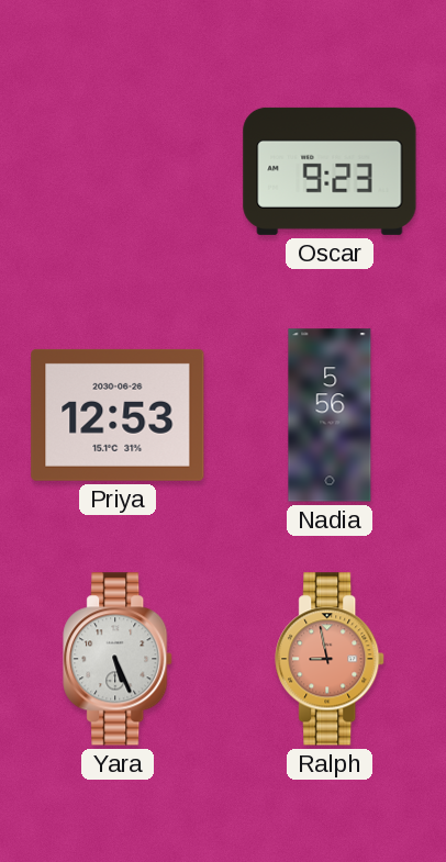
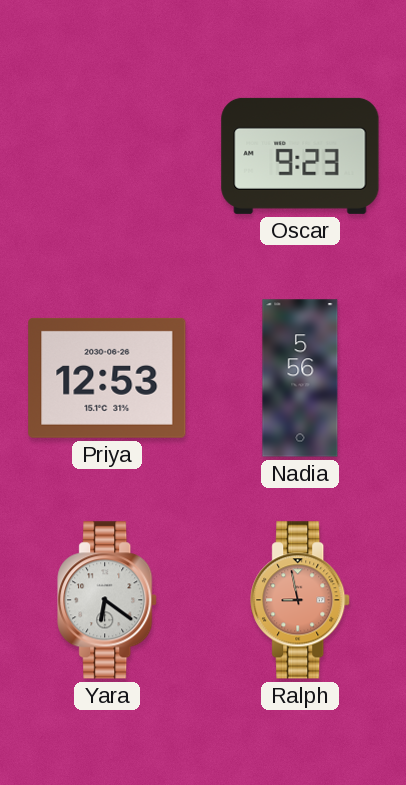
Yara: 5:26 -> 6:21
